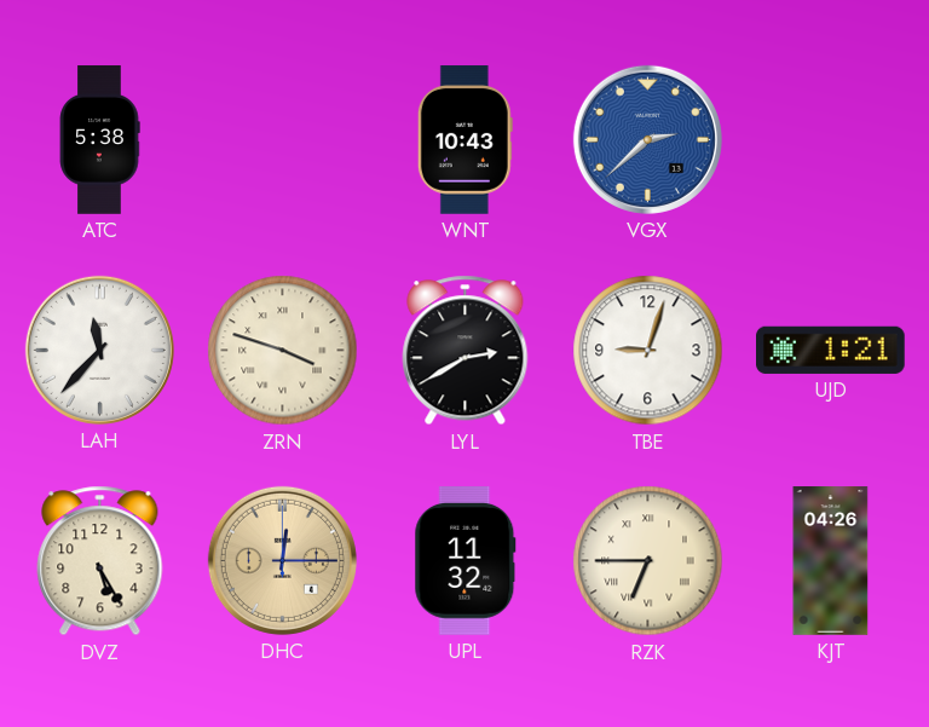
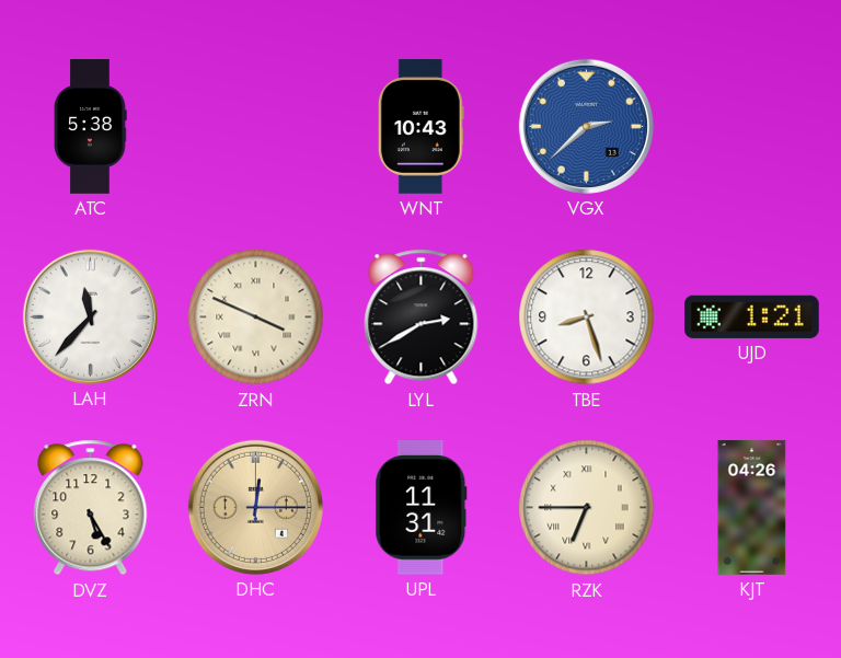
ZRN: 3:48 -> 3:49
TBE: 9:03 -> 8:27
UPL: 11:32 -> 11:31
